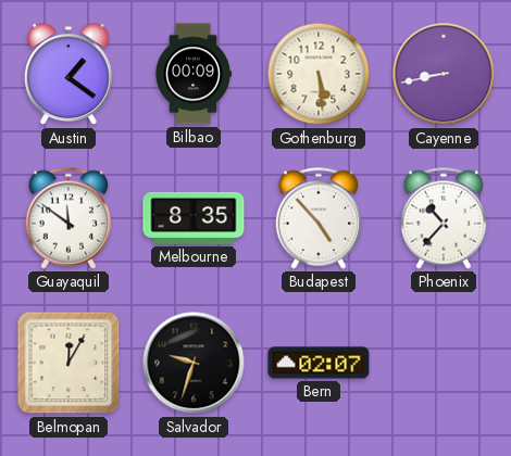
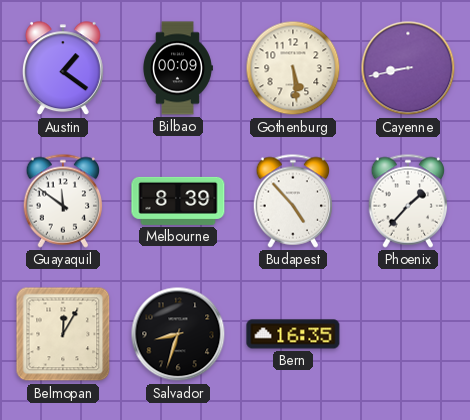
Melbourne: 8:35 -> 8:39
Phoenix: 10:37 -> 1:37
Salvador: 9:33 -> 8:33
Bern: 02:07 -> 16:35
